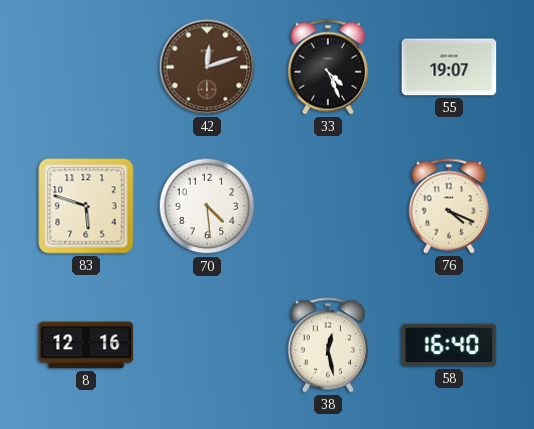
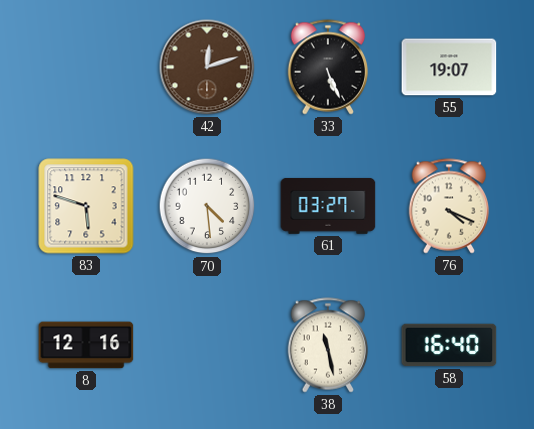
33: 4:26 -> 5:26
61: none -> 03:27
38: 12:28 -> 11:28
